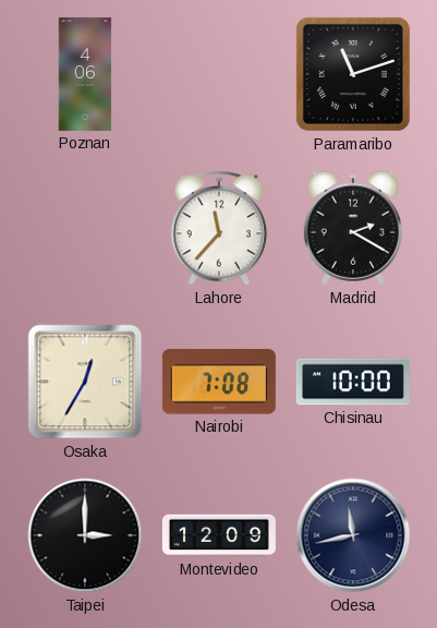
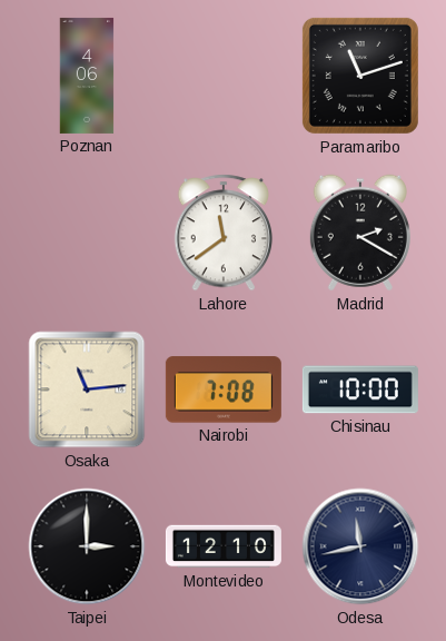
Lahore: 11:37 -> 11:39
Osaka: 12:35 -> 11:14
Montevideo: 12:09 -> 12:10
